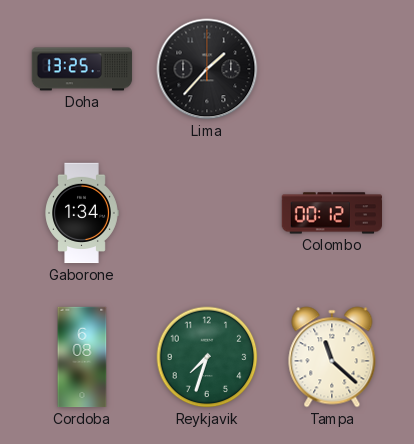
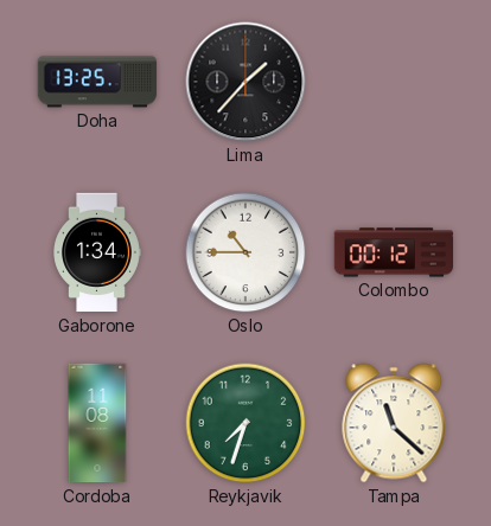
Oslo: none -> 10:45
Cordoba: 6:08 -> 11:08
